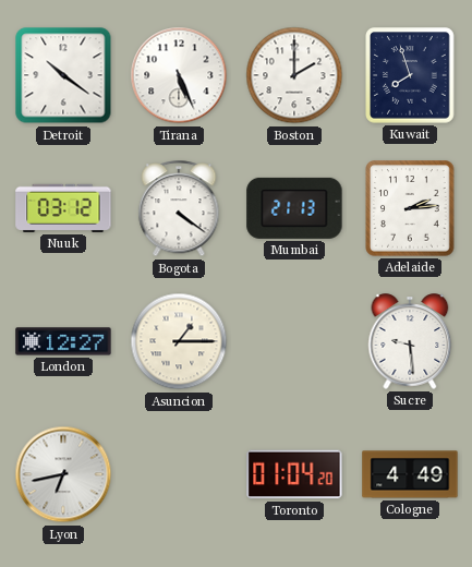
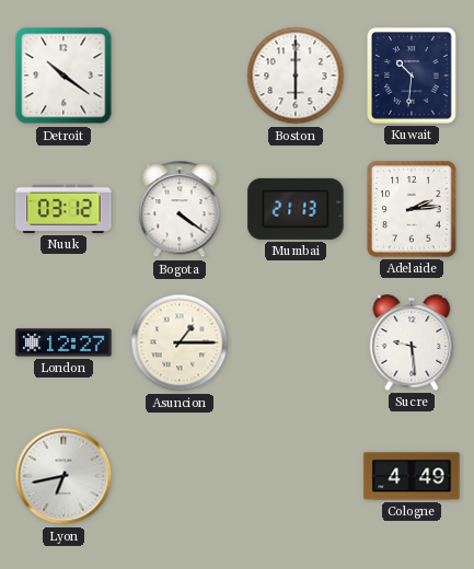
Tirana: 5:26 -> none
Boston: 2:00 -> 6:00
Kuwait: 7:57 -> 10:31
Toronto: 01:04 -> none
